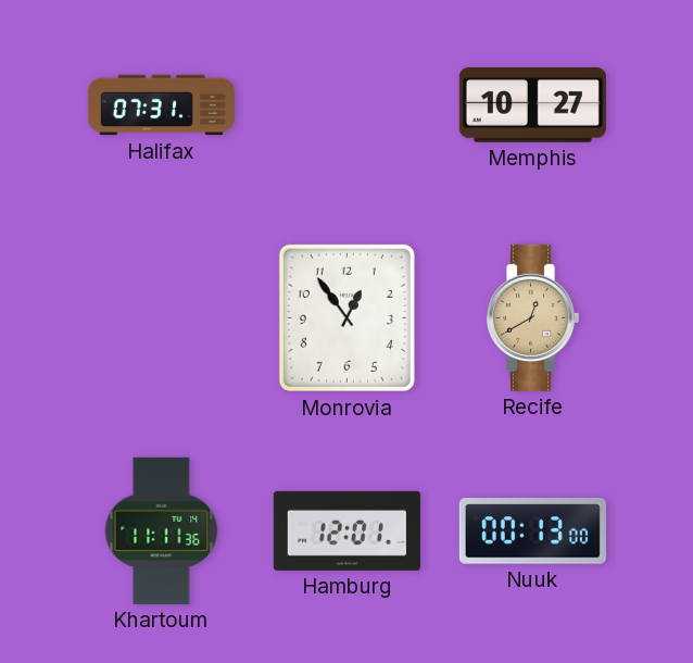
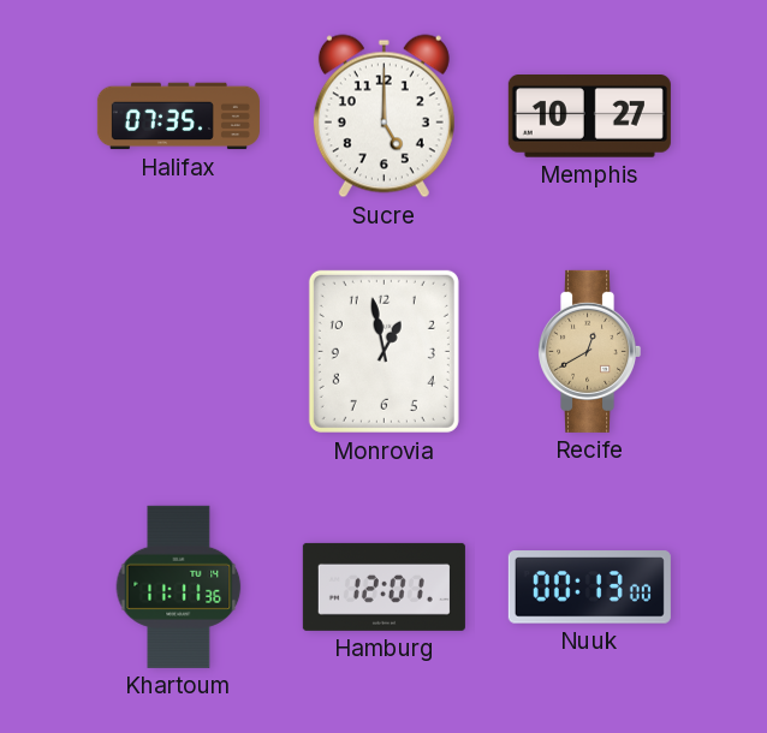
Halifax: 07:31 -> 07:35
Sucre: none -> 5:00
Monrovia: 12:54 -> 12:58
